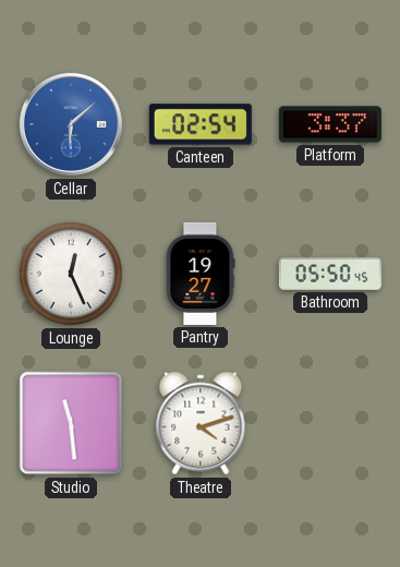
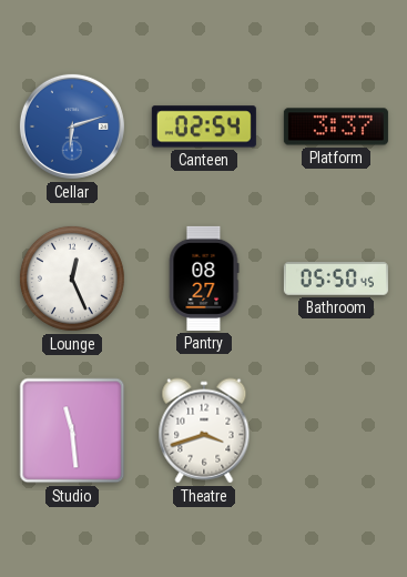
Cellar: 6:08 -> 6:12
Pantry: 19:27 -> 08:27
Theatre: 4:12 -> 3:42
